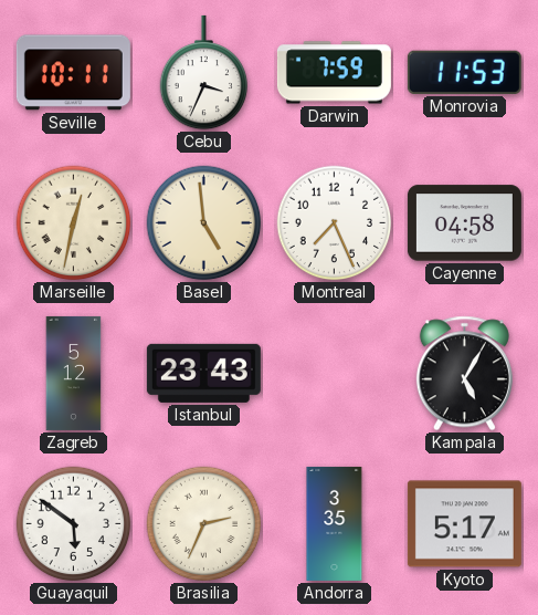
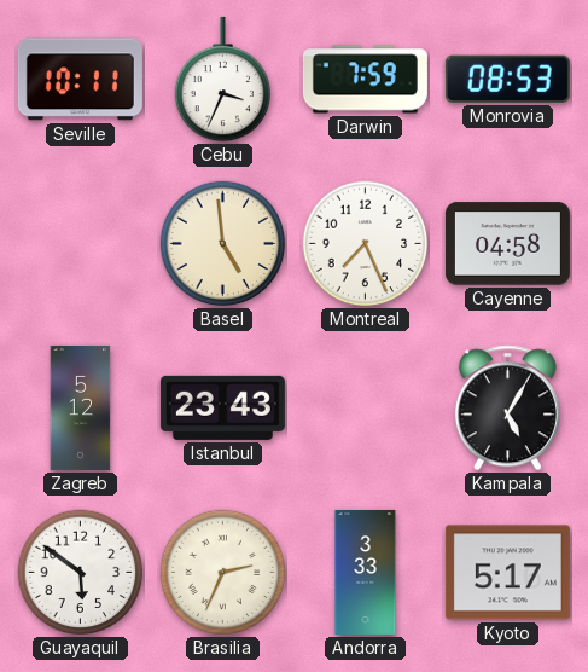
Monrovia: 11:53 -> 08:53
Marseille: 12:32 -> none
Andorra: 3:35 -> 3:33
